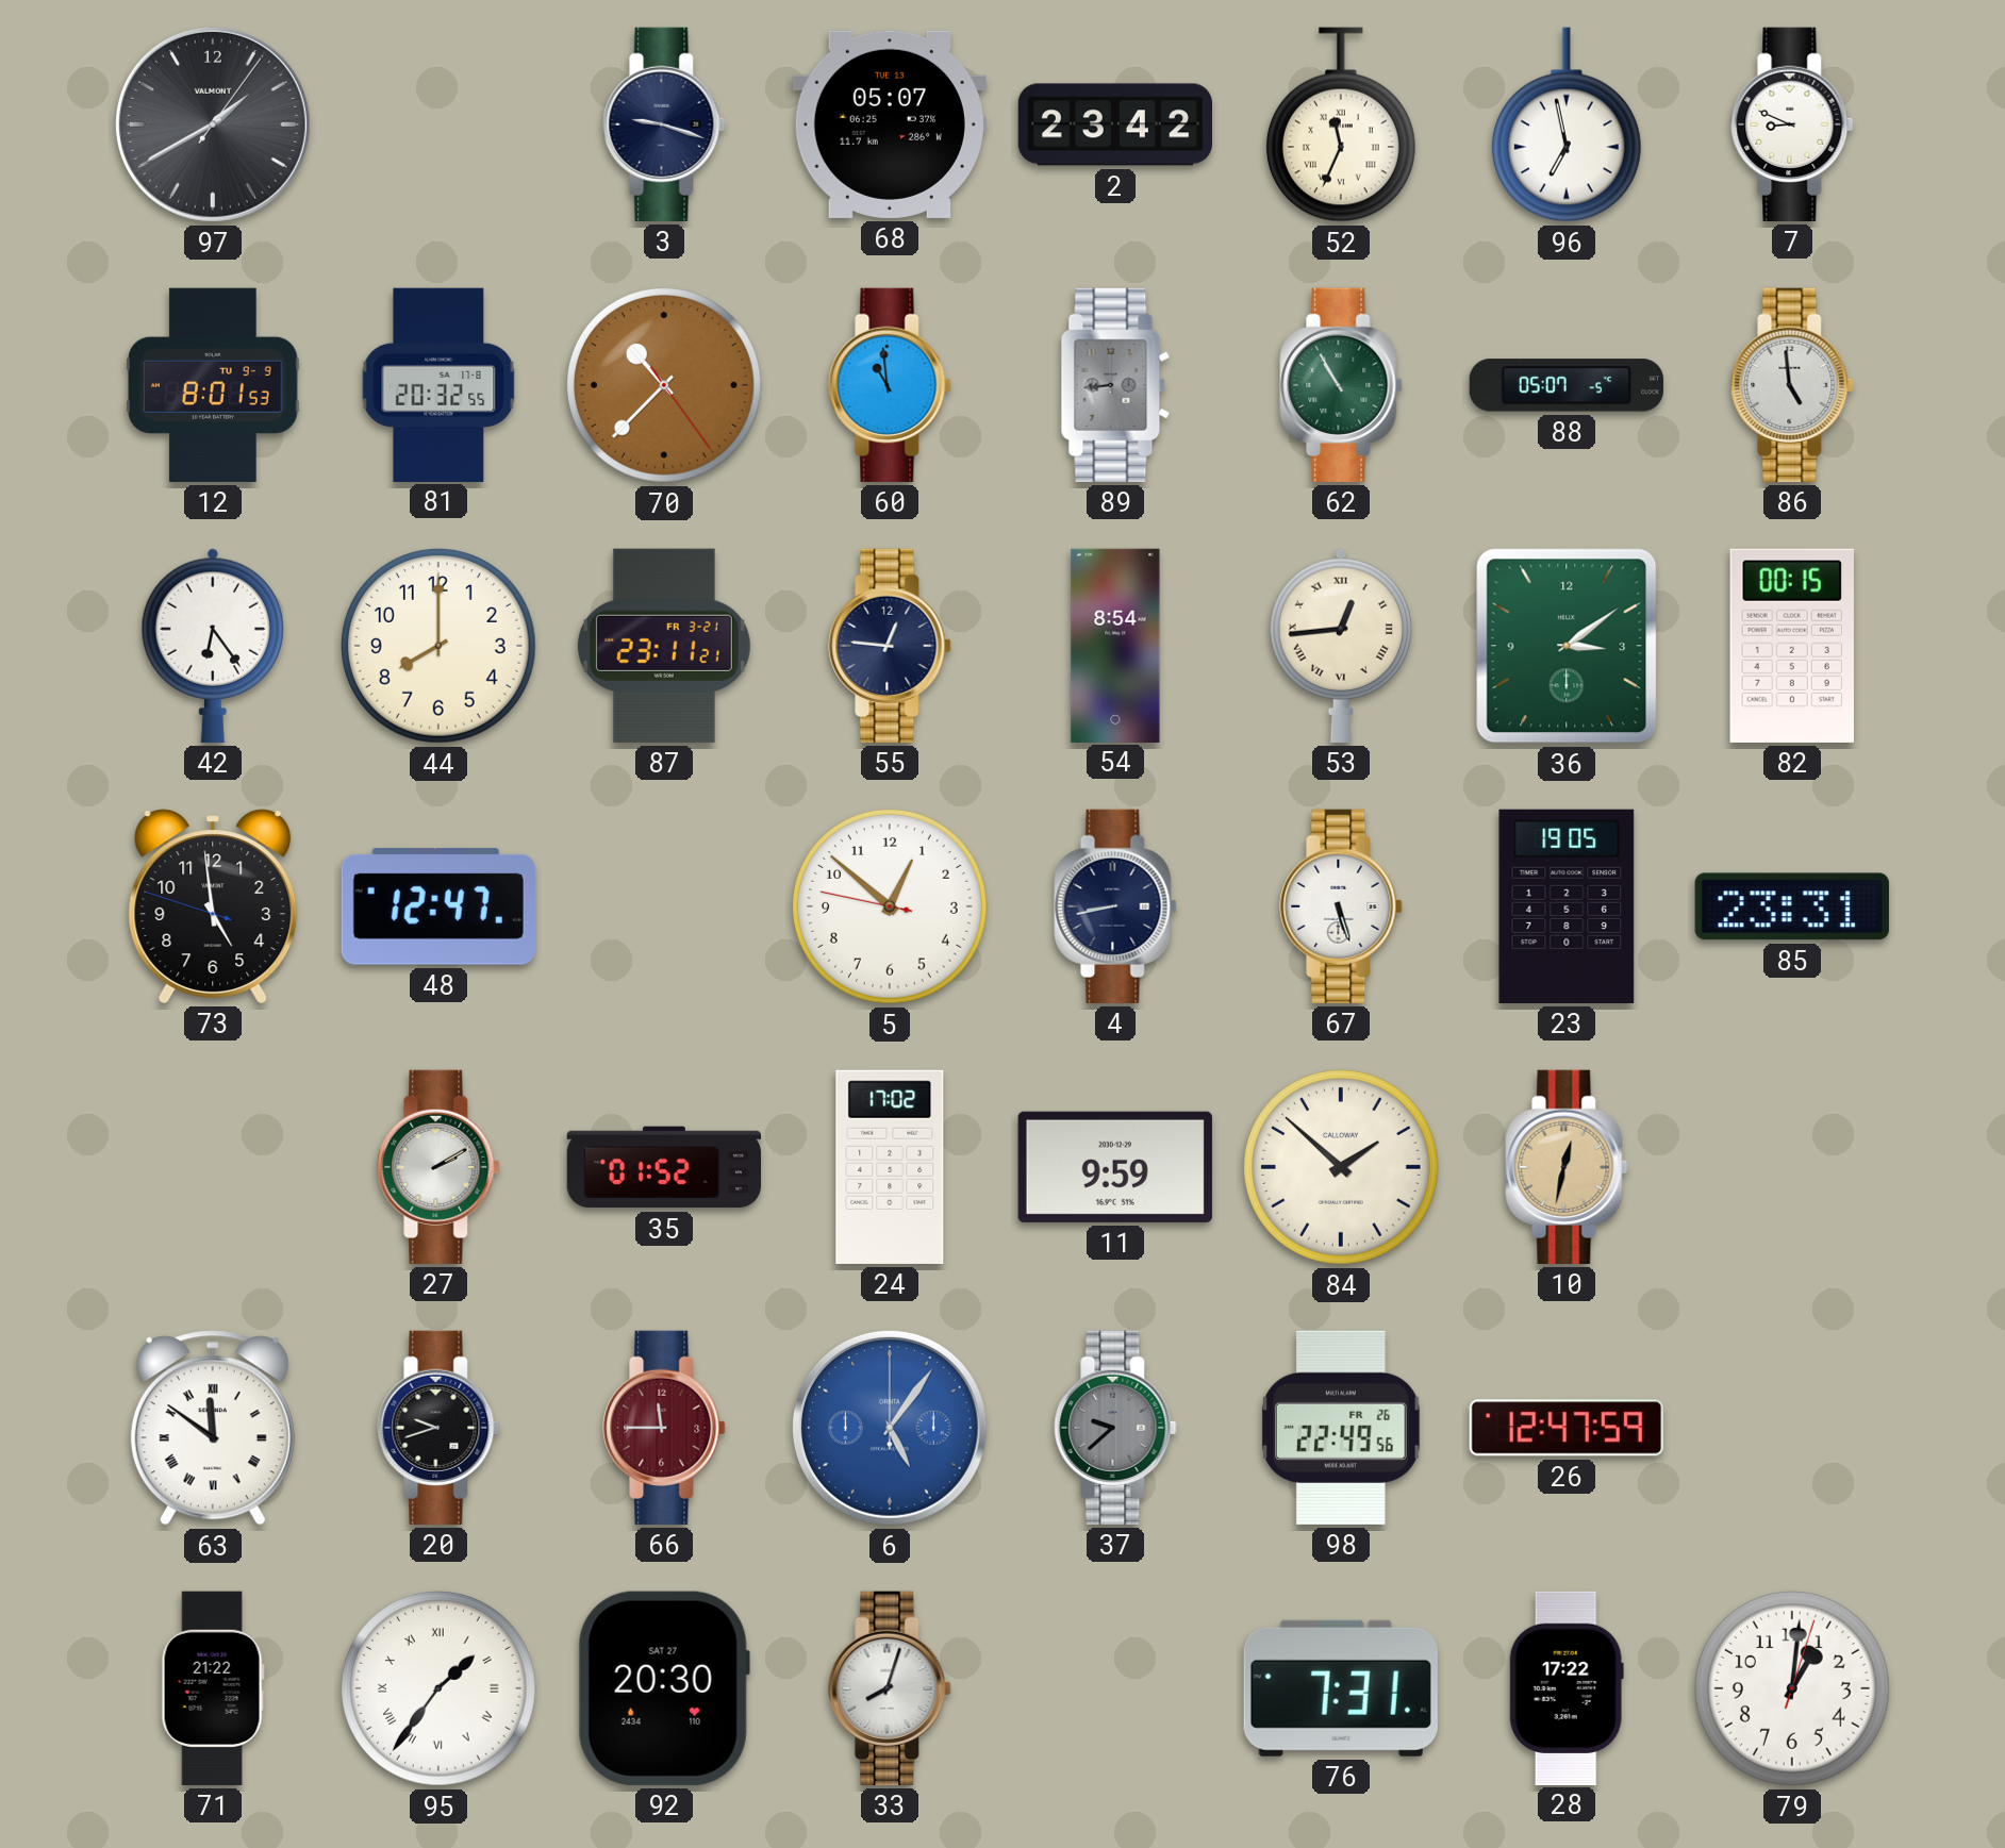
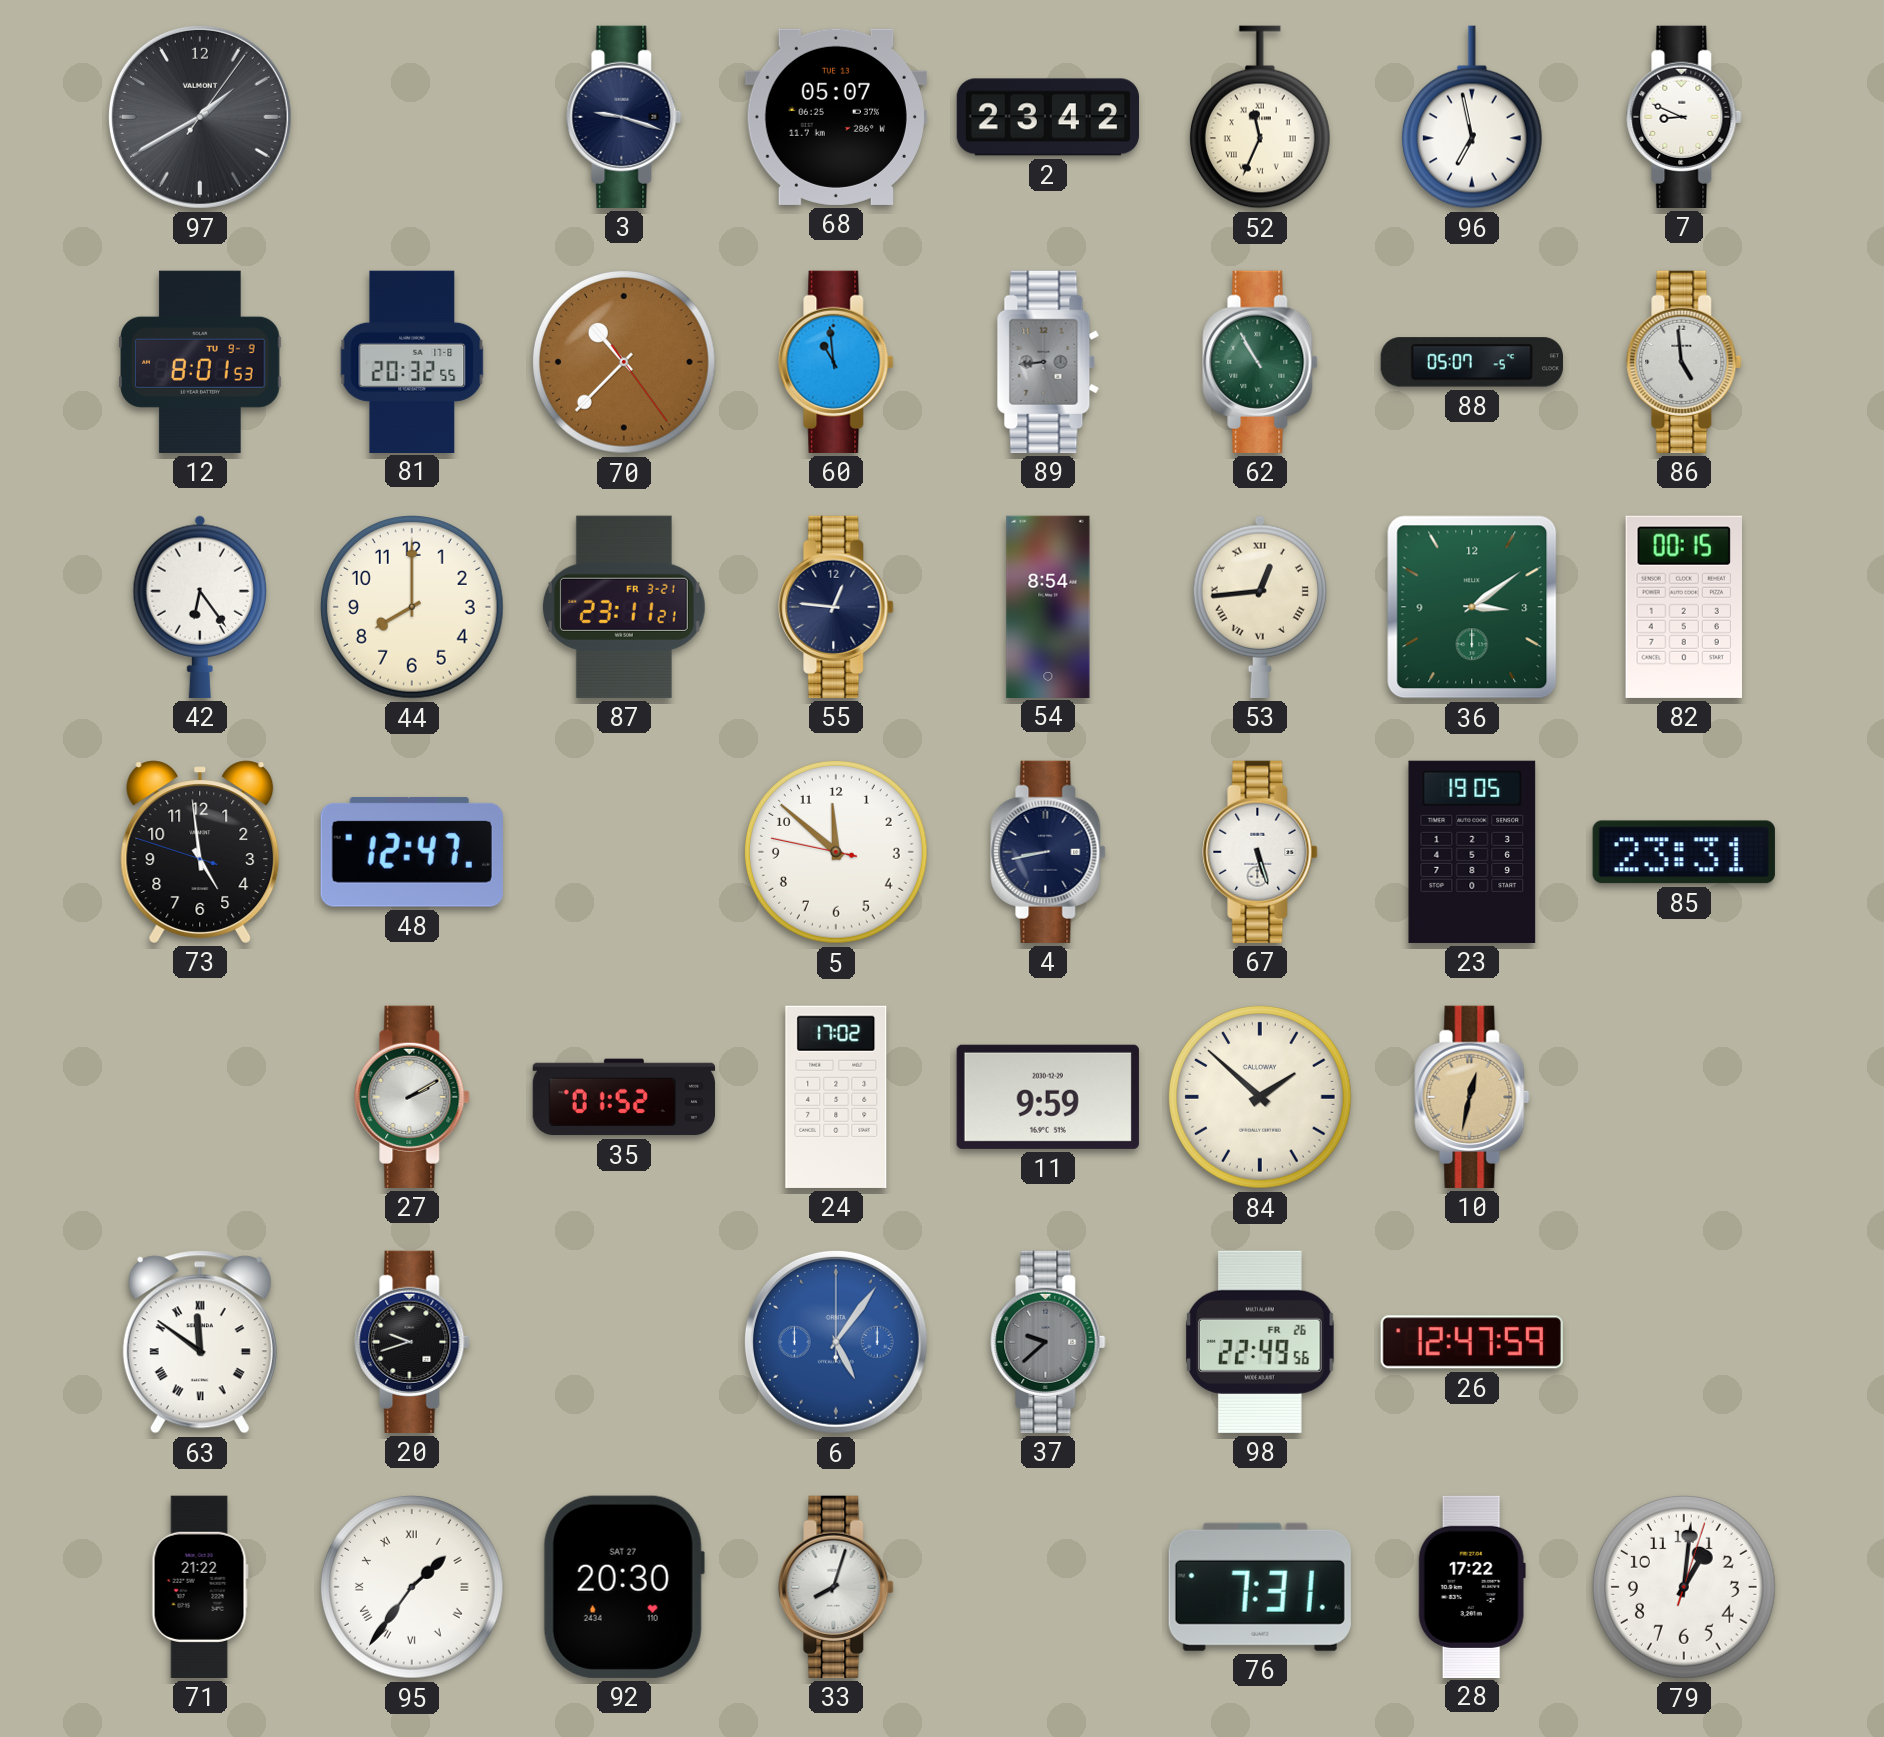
5: 12:51 -> 11:51
66: 11:45 -> none
